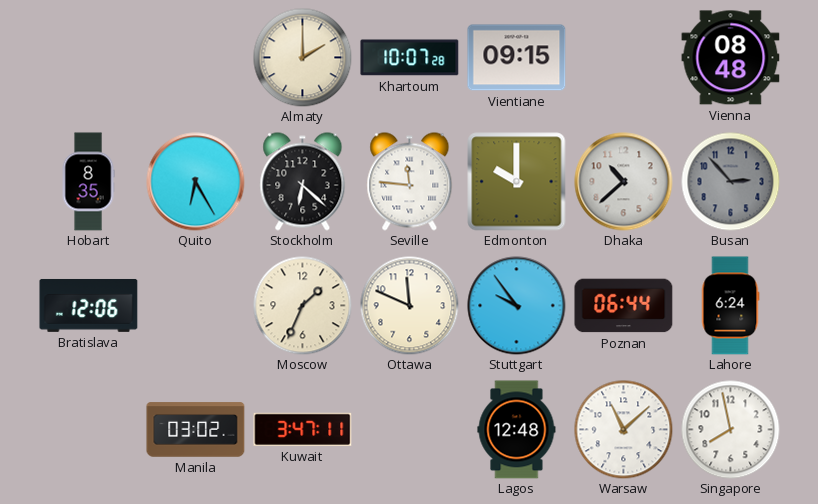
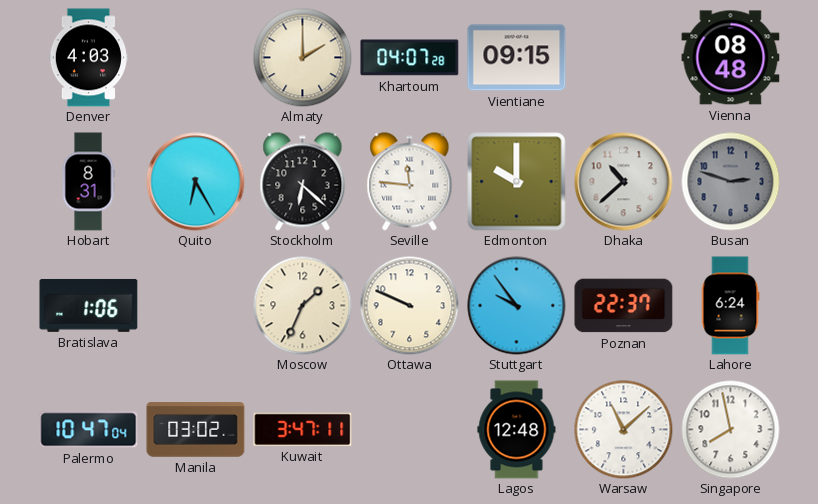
Denver: none -> 4:03
Khartoum: 10:07 -> 04:07
Hobart: 8:35 -> 8:31
Busan: 2:53 -> 2:48
Bratislava: 12:06 -> 1:06
Ottawa: 11:49 -> 9:49
Poznan: 06:44 -> 22:37
Palermo: none -> 10:47
